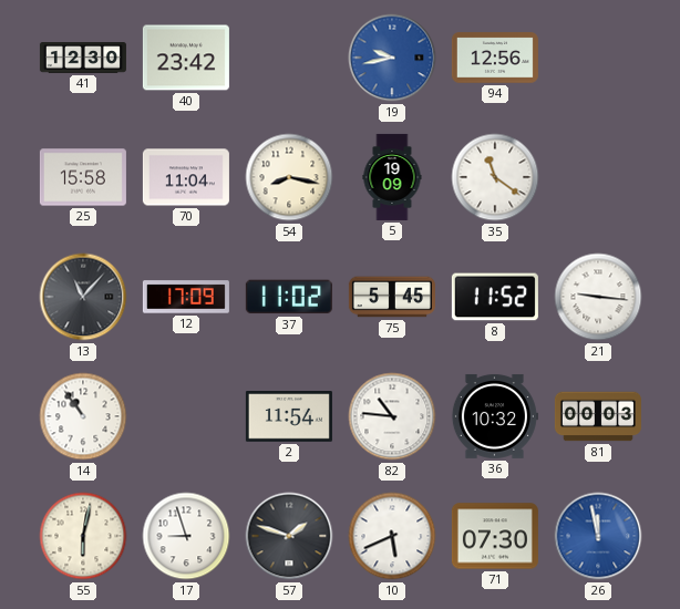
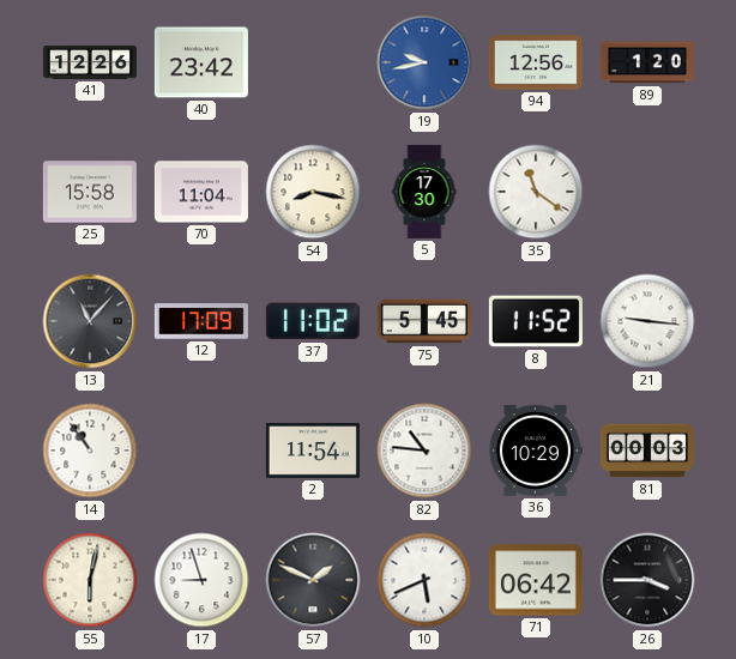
41: 12:30 -> 12:26
89: none -> 1:20
5: 19:09 -> 17:30
36: 10:32 -> 10:29
57: 1:48 -> 1:49
71: 07:30 -> 06:42
26: 11:58 -> 3:45
26 dial: blue -> black
